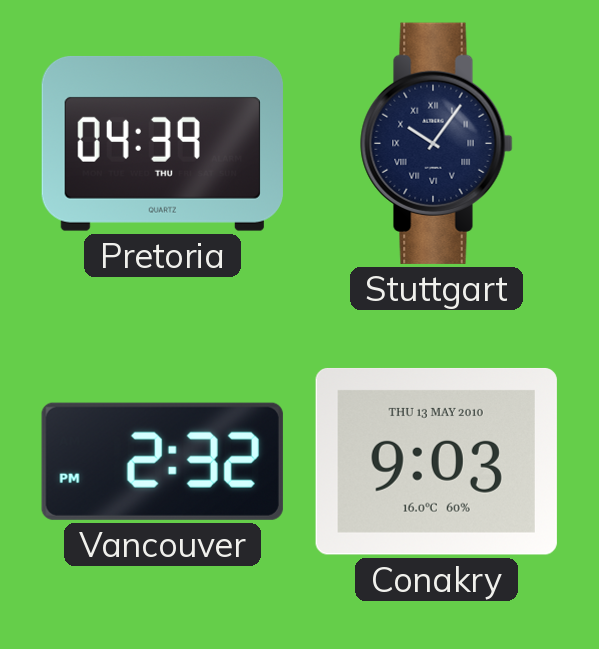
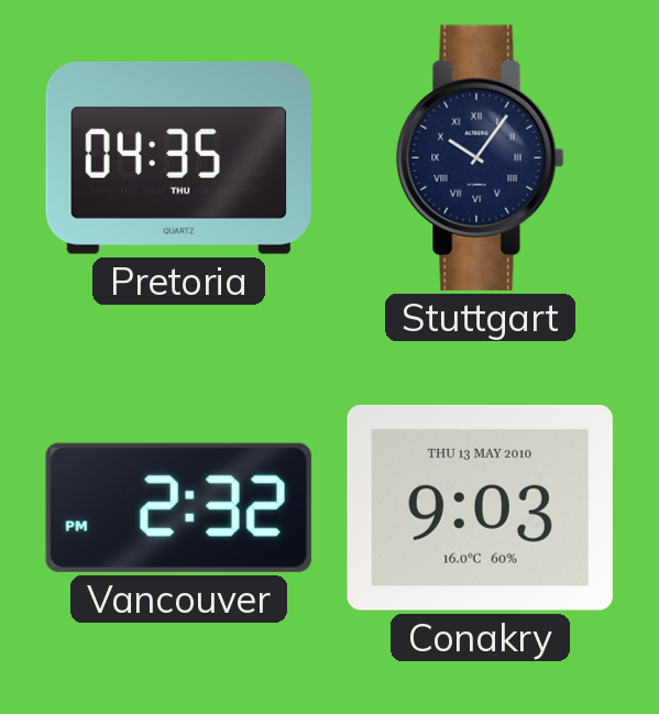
Pretoria: 04:39 -> 04:35
